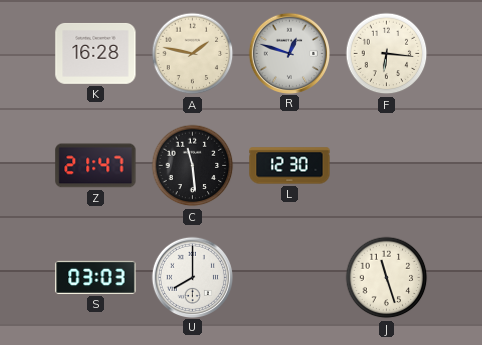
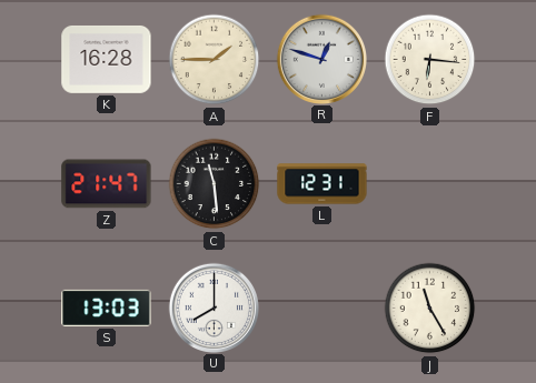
A: 1:47 -> 1:45
L: 12:30 -> 12:31
S: 03:03 -> 13:03
J: 11:27 -> 11:25
